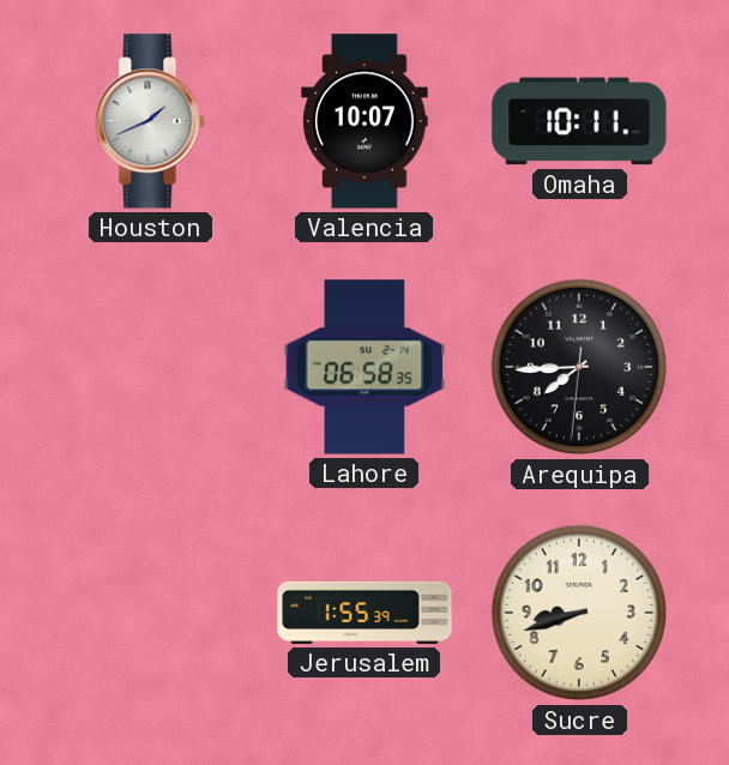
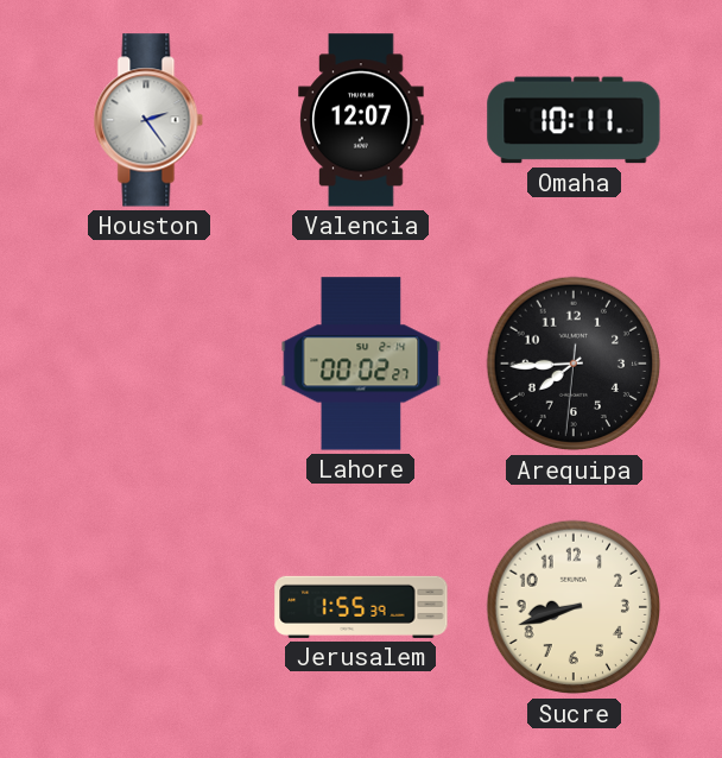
Houston: 1:41 -> 2:24
Valencia: 10:07 -> 12:07
Lahore: 06:58 -> 00:02
